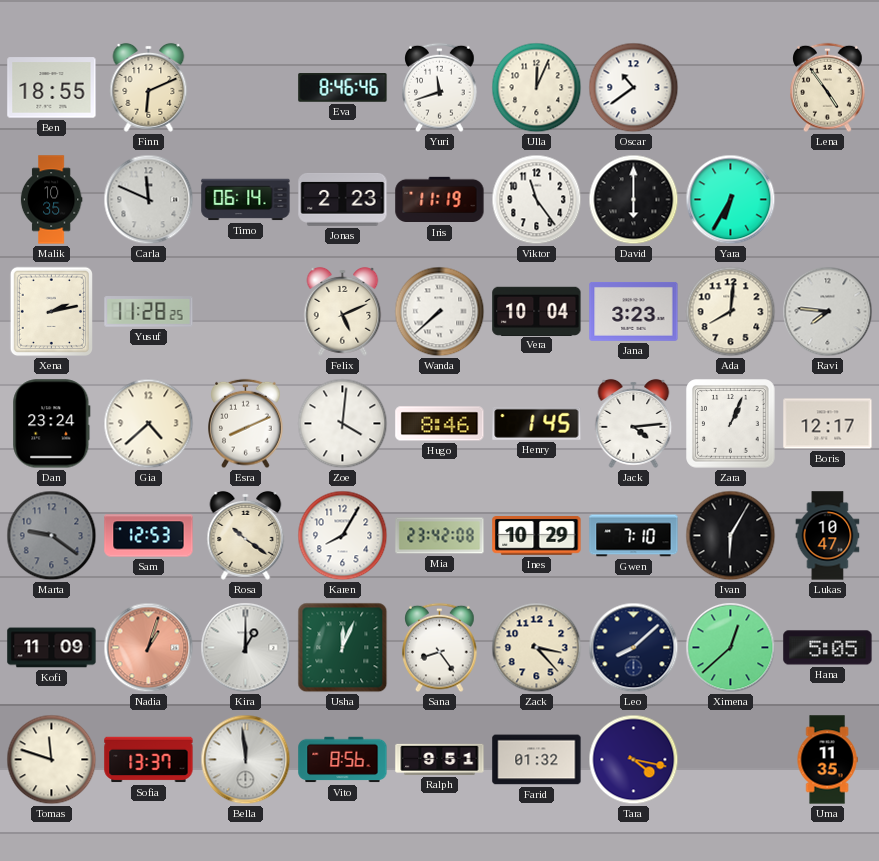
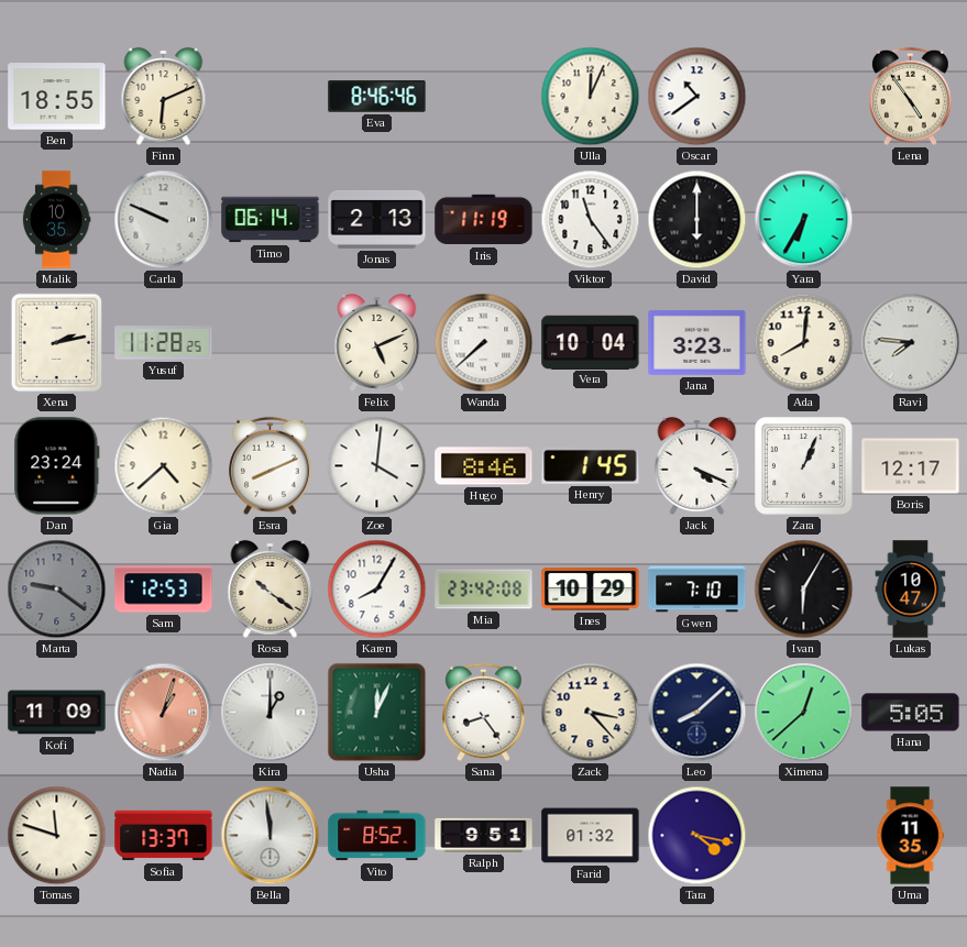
Yuri: 11:42 -> none
Carla: 11:49 -> 9:49
Jonas: 2:23 -> 2:13
Jack: 4:14 -> 4:19
Vito: 8:56 -> 8:52
